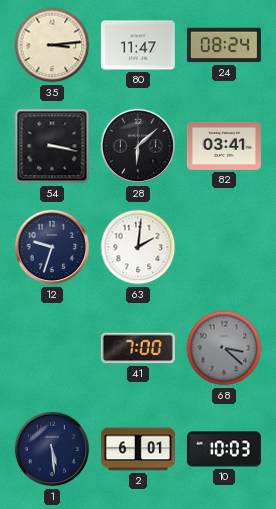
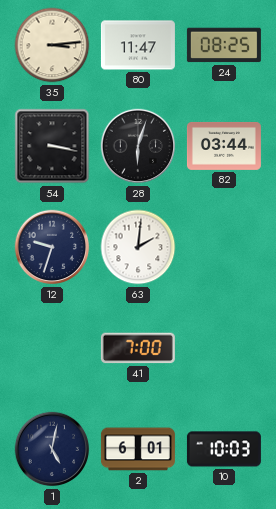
24: 08:24 -> 08:25
28: 6:08 -> 6:03
82: 03:41 -> 03:44
68: 3:22 -> none
1: 5:29 -> 5:02
